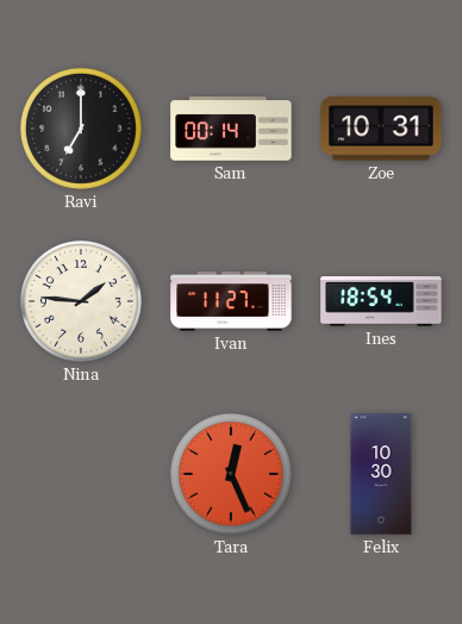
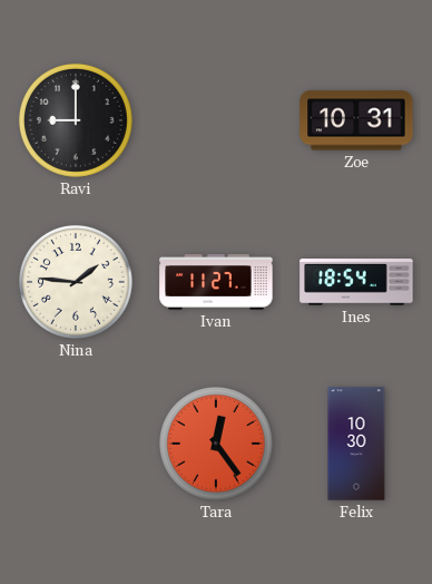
Ravi: 7:00 -> 9:00
Sam: 00:14 -> none
Tara: 12:26 -> 12:24
